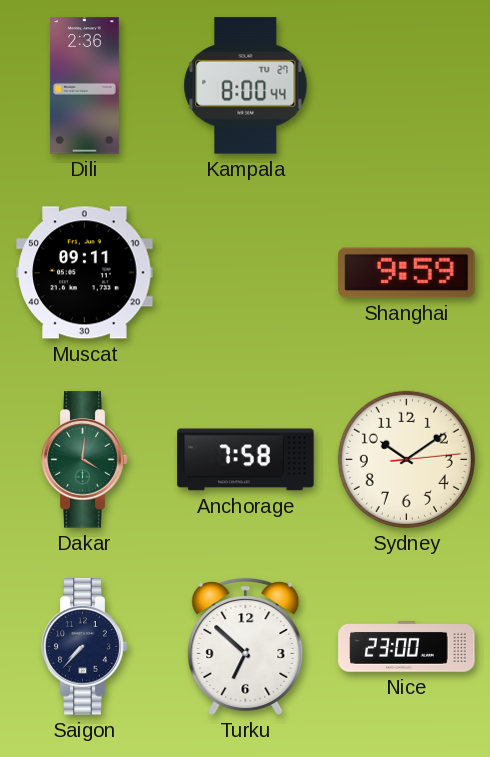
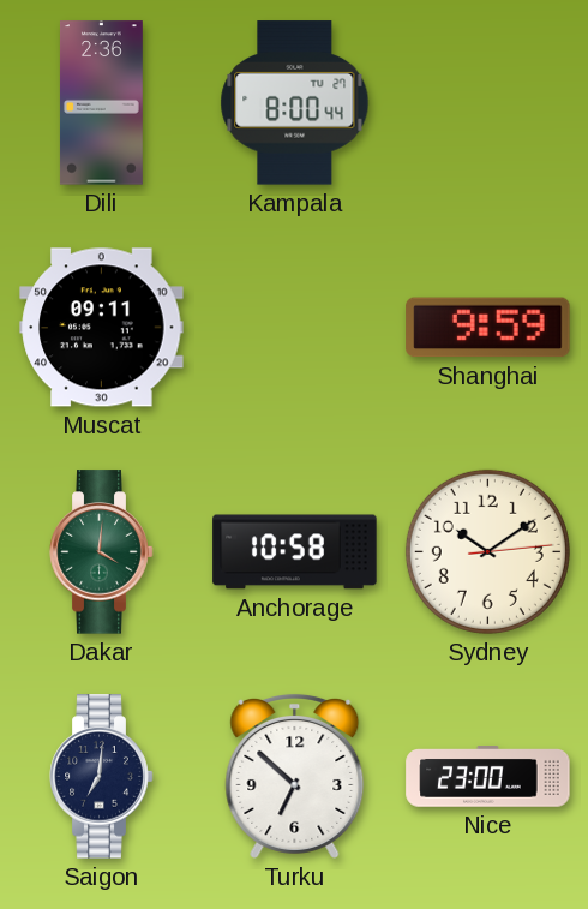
Anchorage: 7:58 -> 10:58
Saigon: 7:37 -> 7:01
